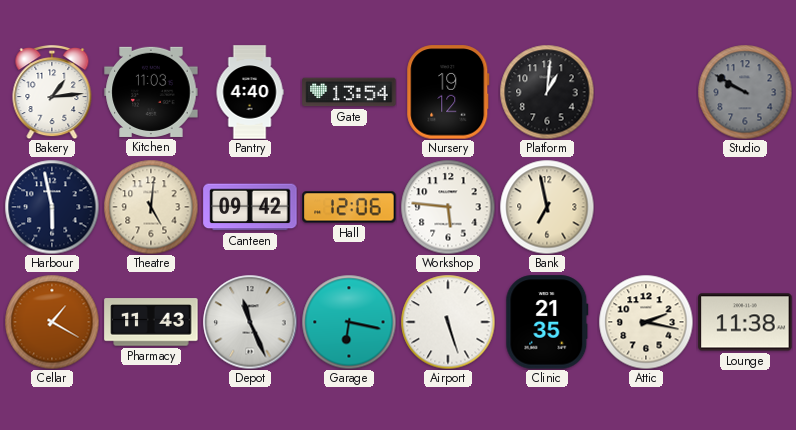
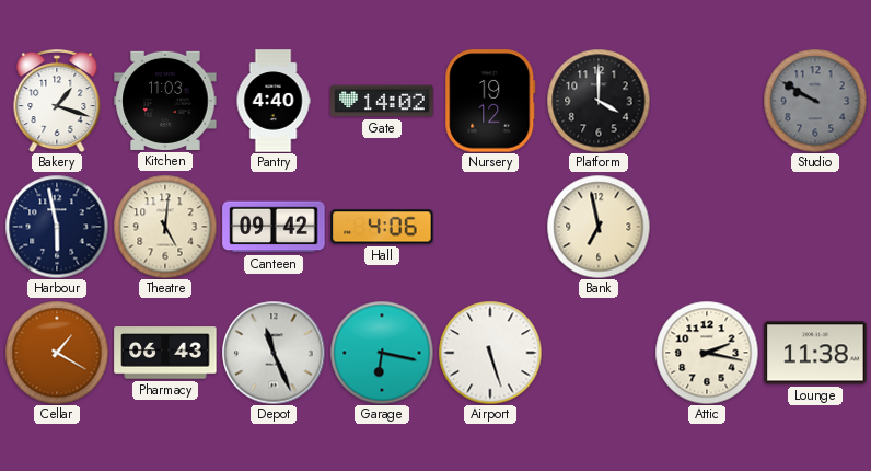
Bakery: 1:14 -> 1:18
Gate: 13:54 -> 14:02
Platform: 1:01 -> 4:00
Hall: 12:06 -> 4:06
Workshop: 5:46 -> none
Pharmacy: 11:43 -> 06:43
Clinic: 21:35 -> none
